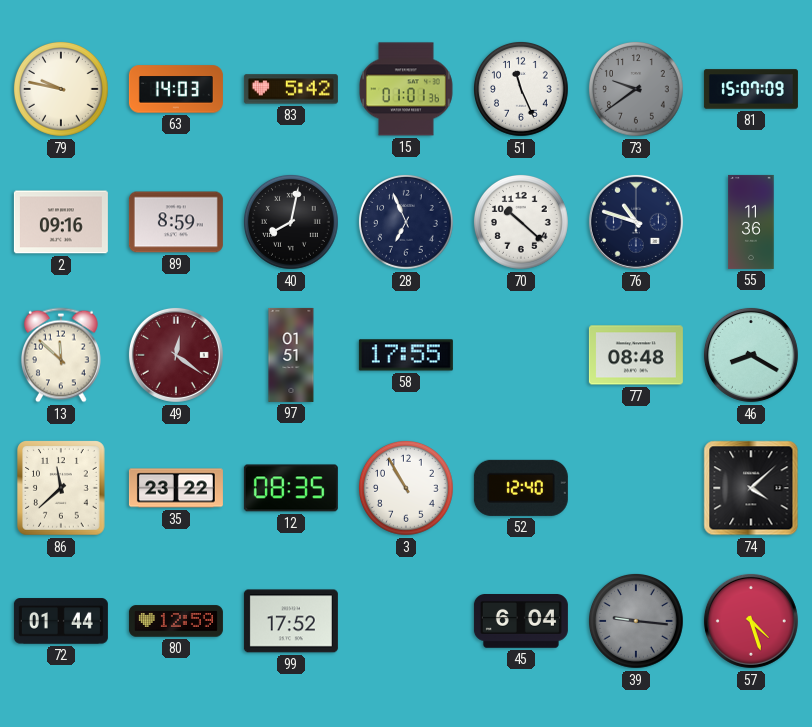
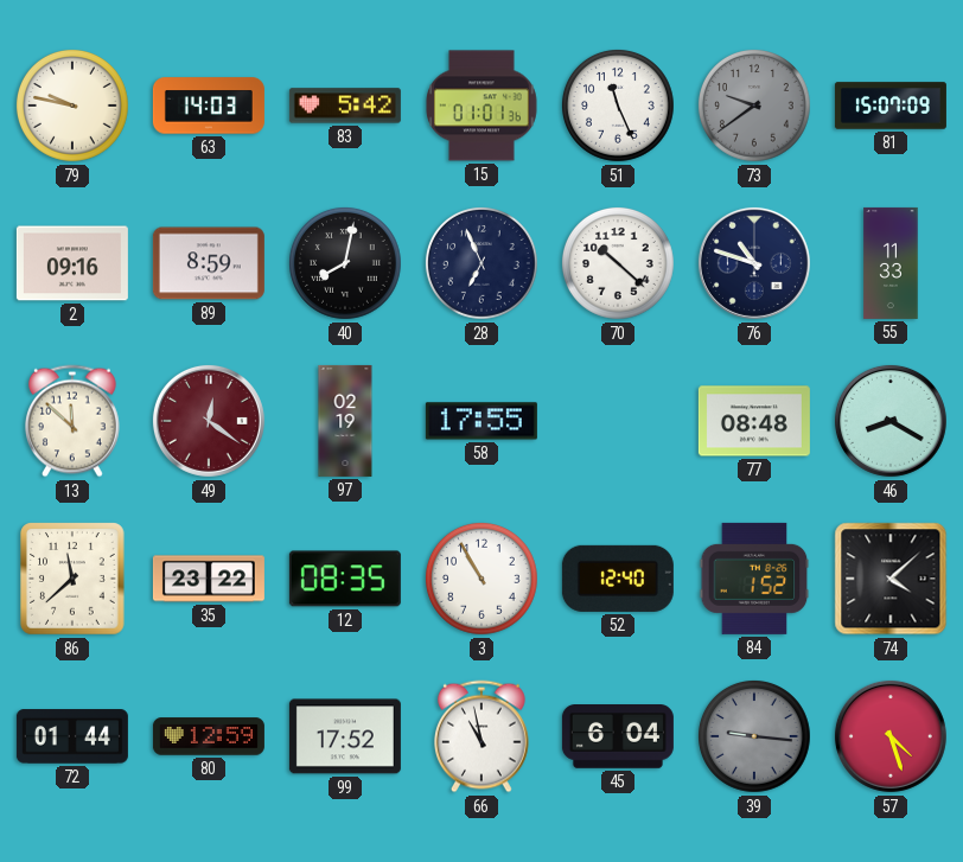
55: 11:36 -> 11:33
97: 01:51 -> 02:19
84: none -> 1:52
66: none -> 10:58
